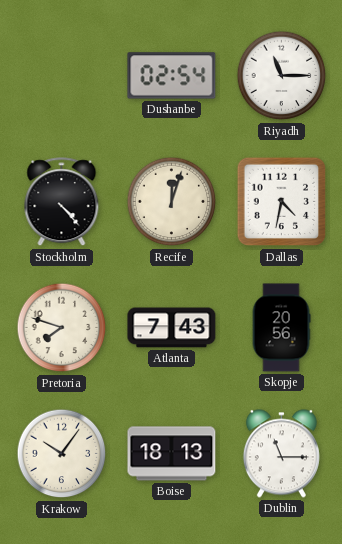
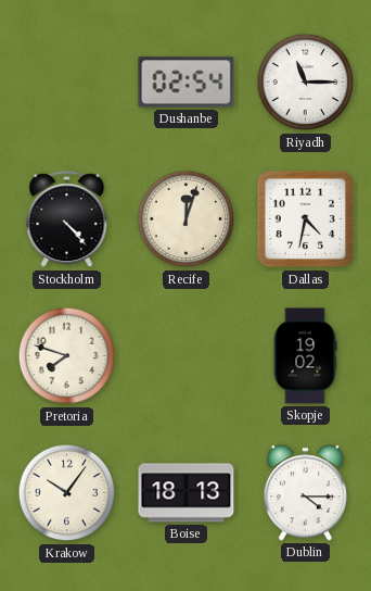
Atlanta: 7:43 -> none
Skopje: 20:56 -> 19:02
Dublin: 11:15 -> 4:15
